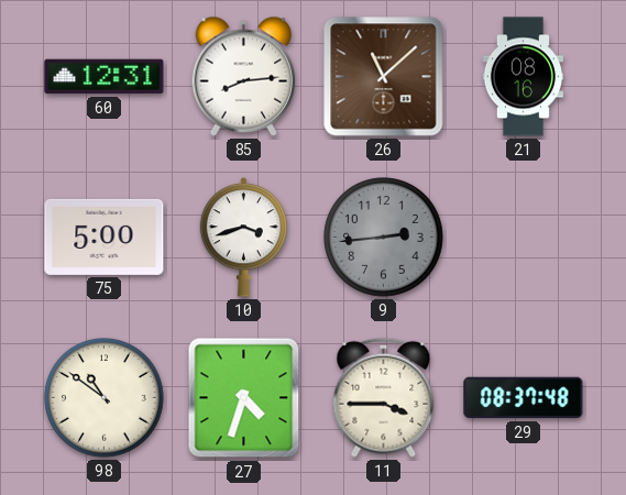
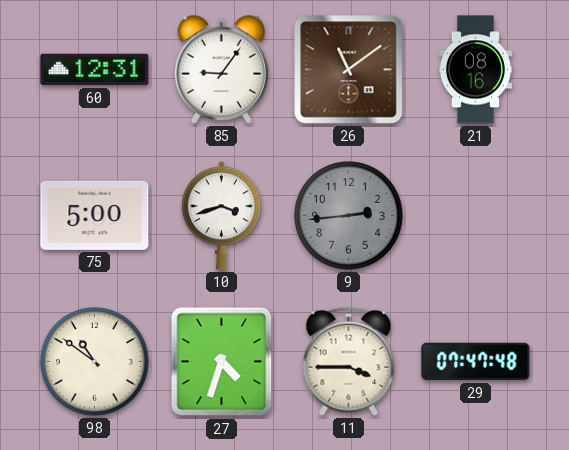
85: 8:14 -> 9:06
26: 11:08 -> 11:09
29: 08:37 -> 07:47
